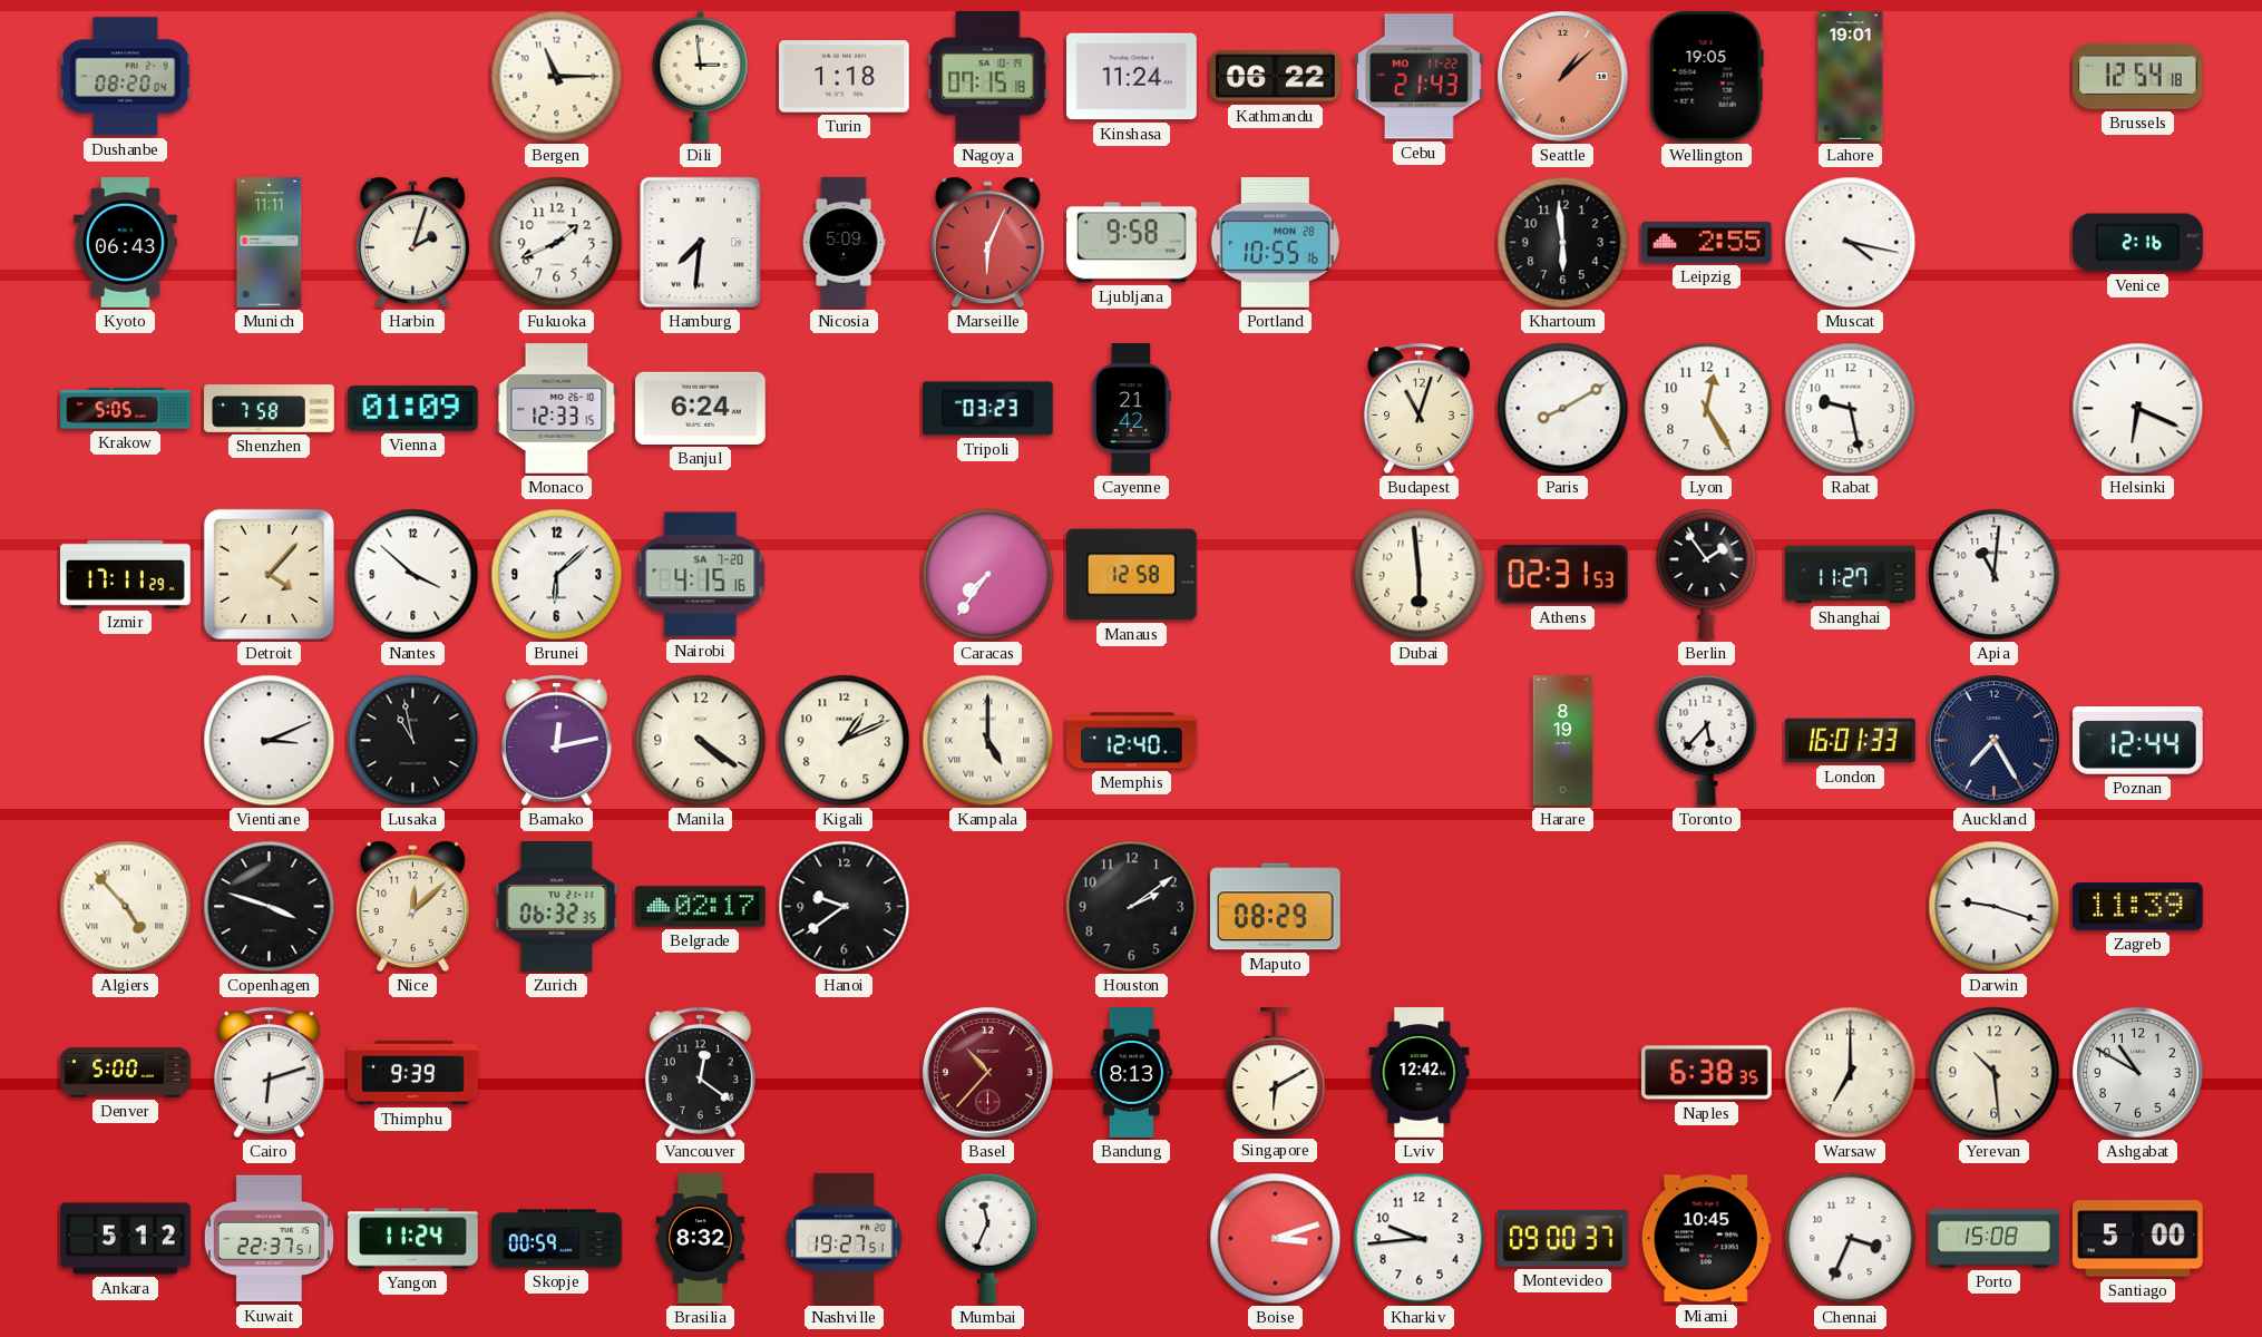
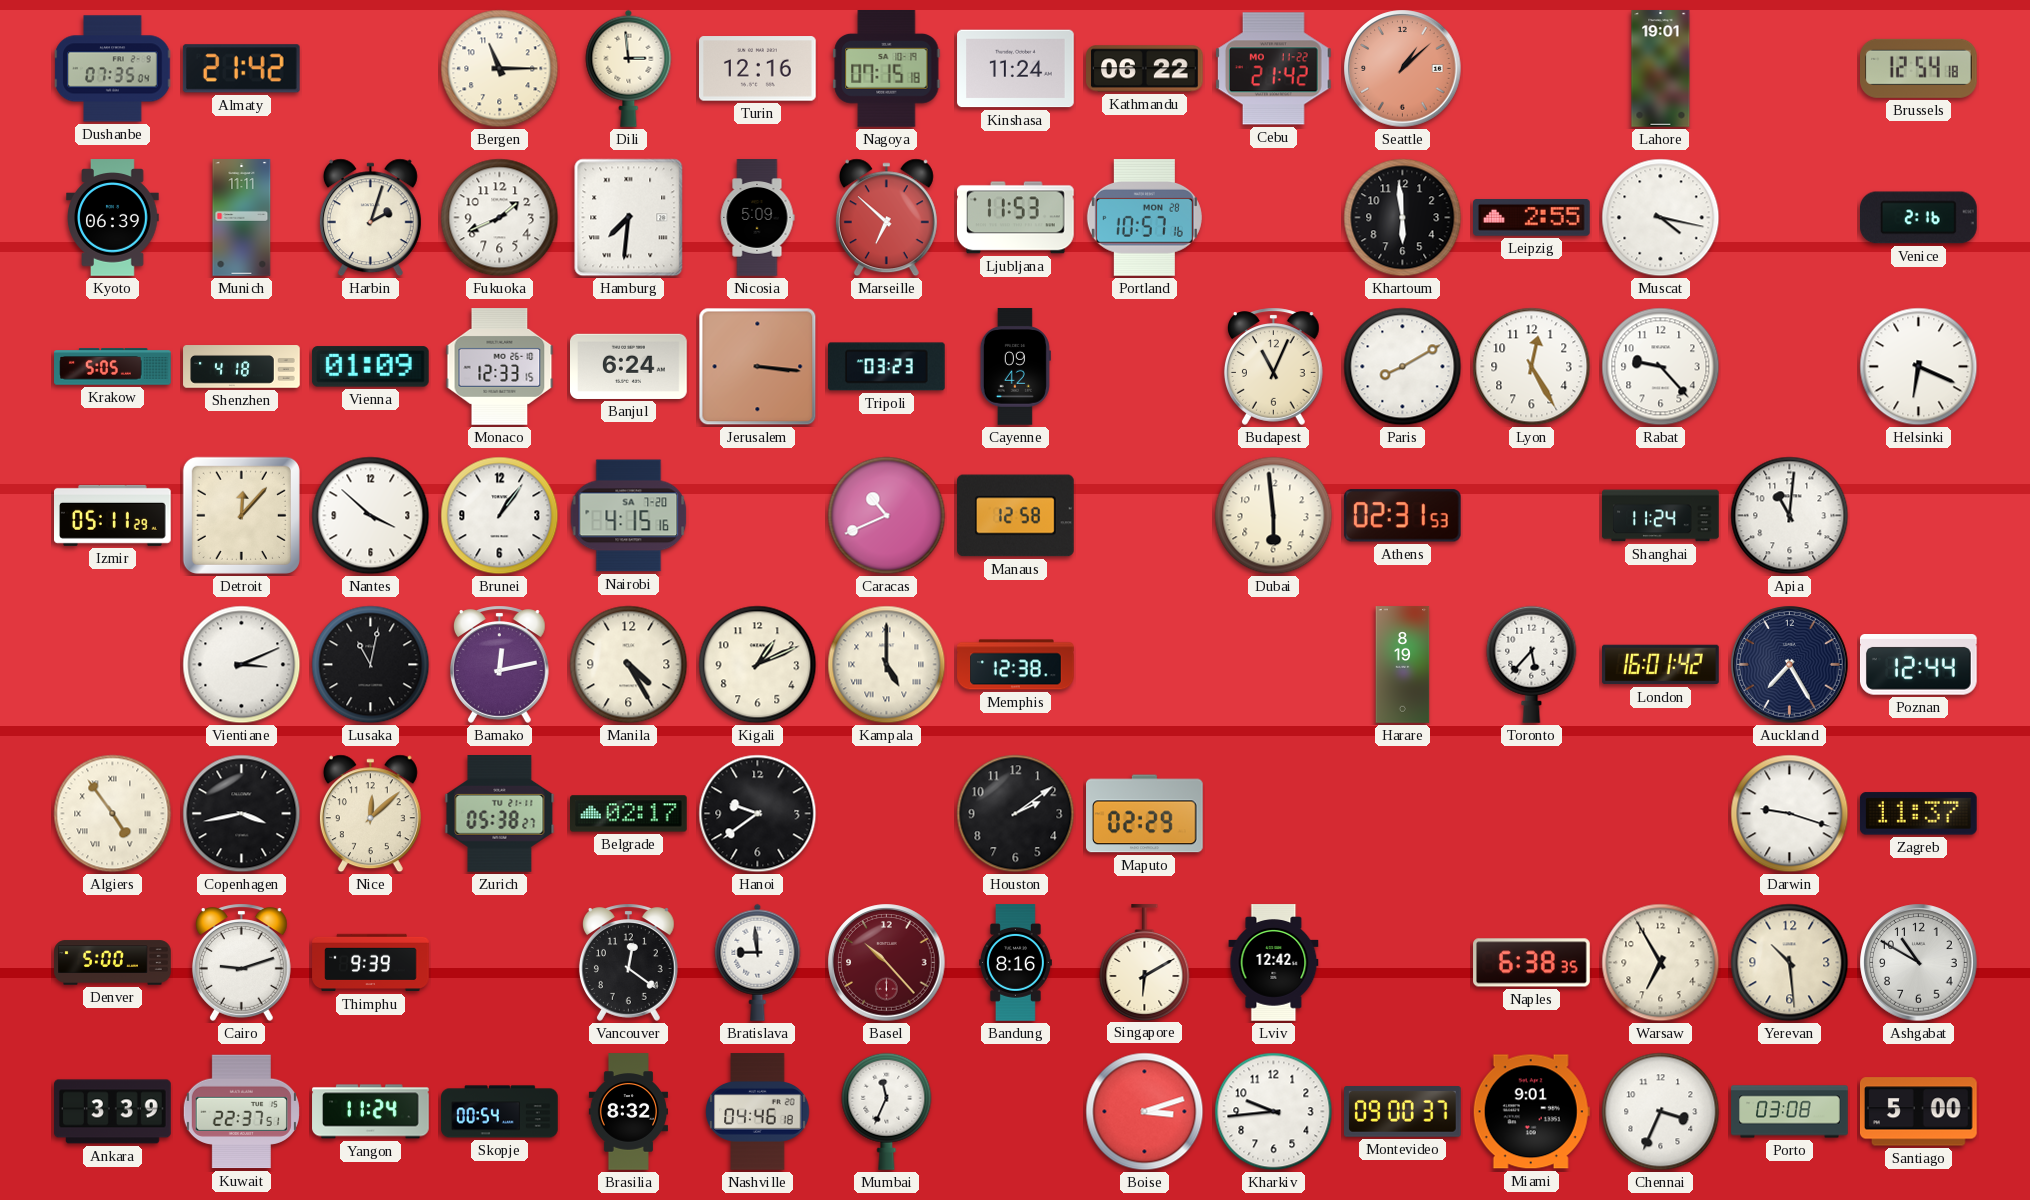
Dushanbe: 08:20 -> 07:35
Almaty: none -> 21:42
Turin: 1:18 -> 12:16
Cebu: 21:43 -> 21:42
Wellington: 19:05 -> none
Kyoto: 06:43 -> 06:39
Marseille: 6:04 -> 6:52
Ljubljana: 9:58 -> 11:53
Portland: 10:55 -> 10:57
Shenzhen: 7:58 -> 4:18
Jerusalem: none -> 3:16
Cayenne: 21:42 -> 09:42
Budapest: 11:03 -> 11:04
Rabat: 9:28 -> 9:23
Izmir: 17:11 -> 05:11
Detroit: 4:07 -> 12:07
Brunei: 6:08 -> 1:06
Caracas: 7:36 -> 10:41
Berlin: 1:54 -> none
Shanghai: 11:27 -> 11:24
Lusaka: 10:58 -> 11:02
Manila: 4:21 -> 4:25
Memphis: 12:40 -> 12:38
London: 16:01:33 -> 16:01:42
Algiers: 4:53 -> 4:54
Copenhagen: 3:48 -> 3:43
Zurich: 06:32 -> 05:38
Maputo: 08:29 -> 02:29
Zagreb: 11:39 -> 11:37
Cairo: 6:12 -> 9:12
Bratislava: none -> 8:59
Basel: 10:37 -> 10:23
Bandung: 8:13 -> 8:16
Warsaw: 7:00 -> 6:55
Ankara: 5:12 -> 3:39
Skopje: 00:59 -> 00:54
Nashville: 19:27 -> 04:46
Miami: 10:45 -> 9:01
Porto: 15:08 -> 03:08
